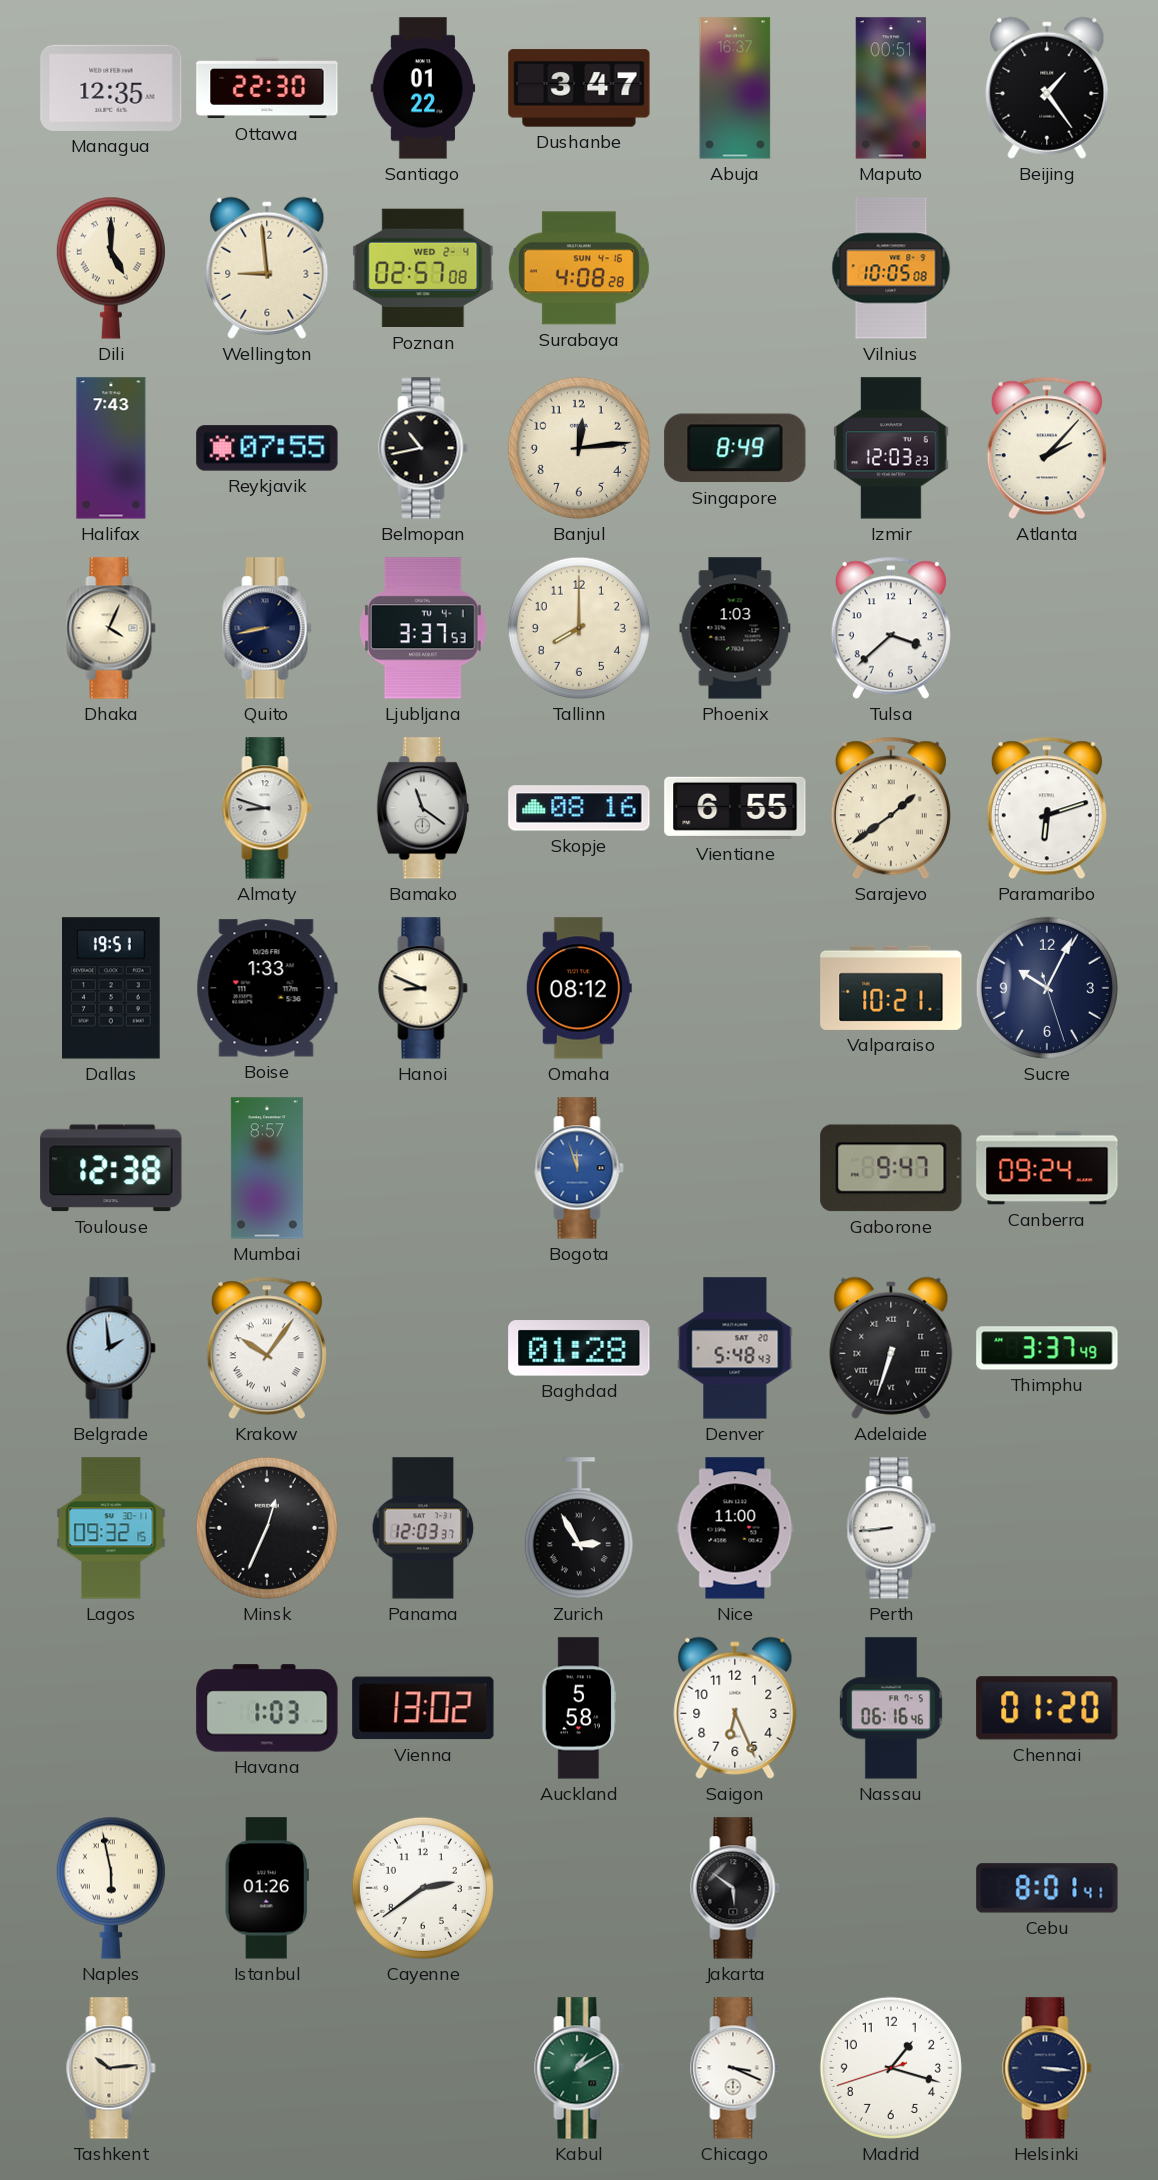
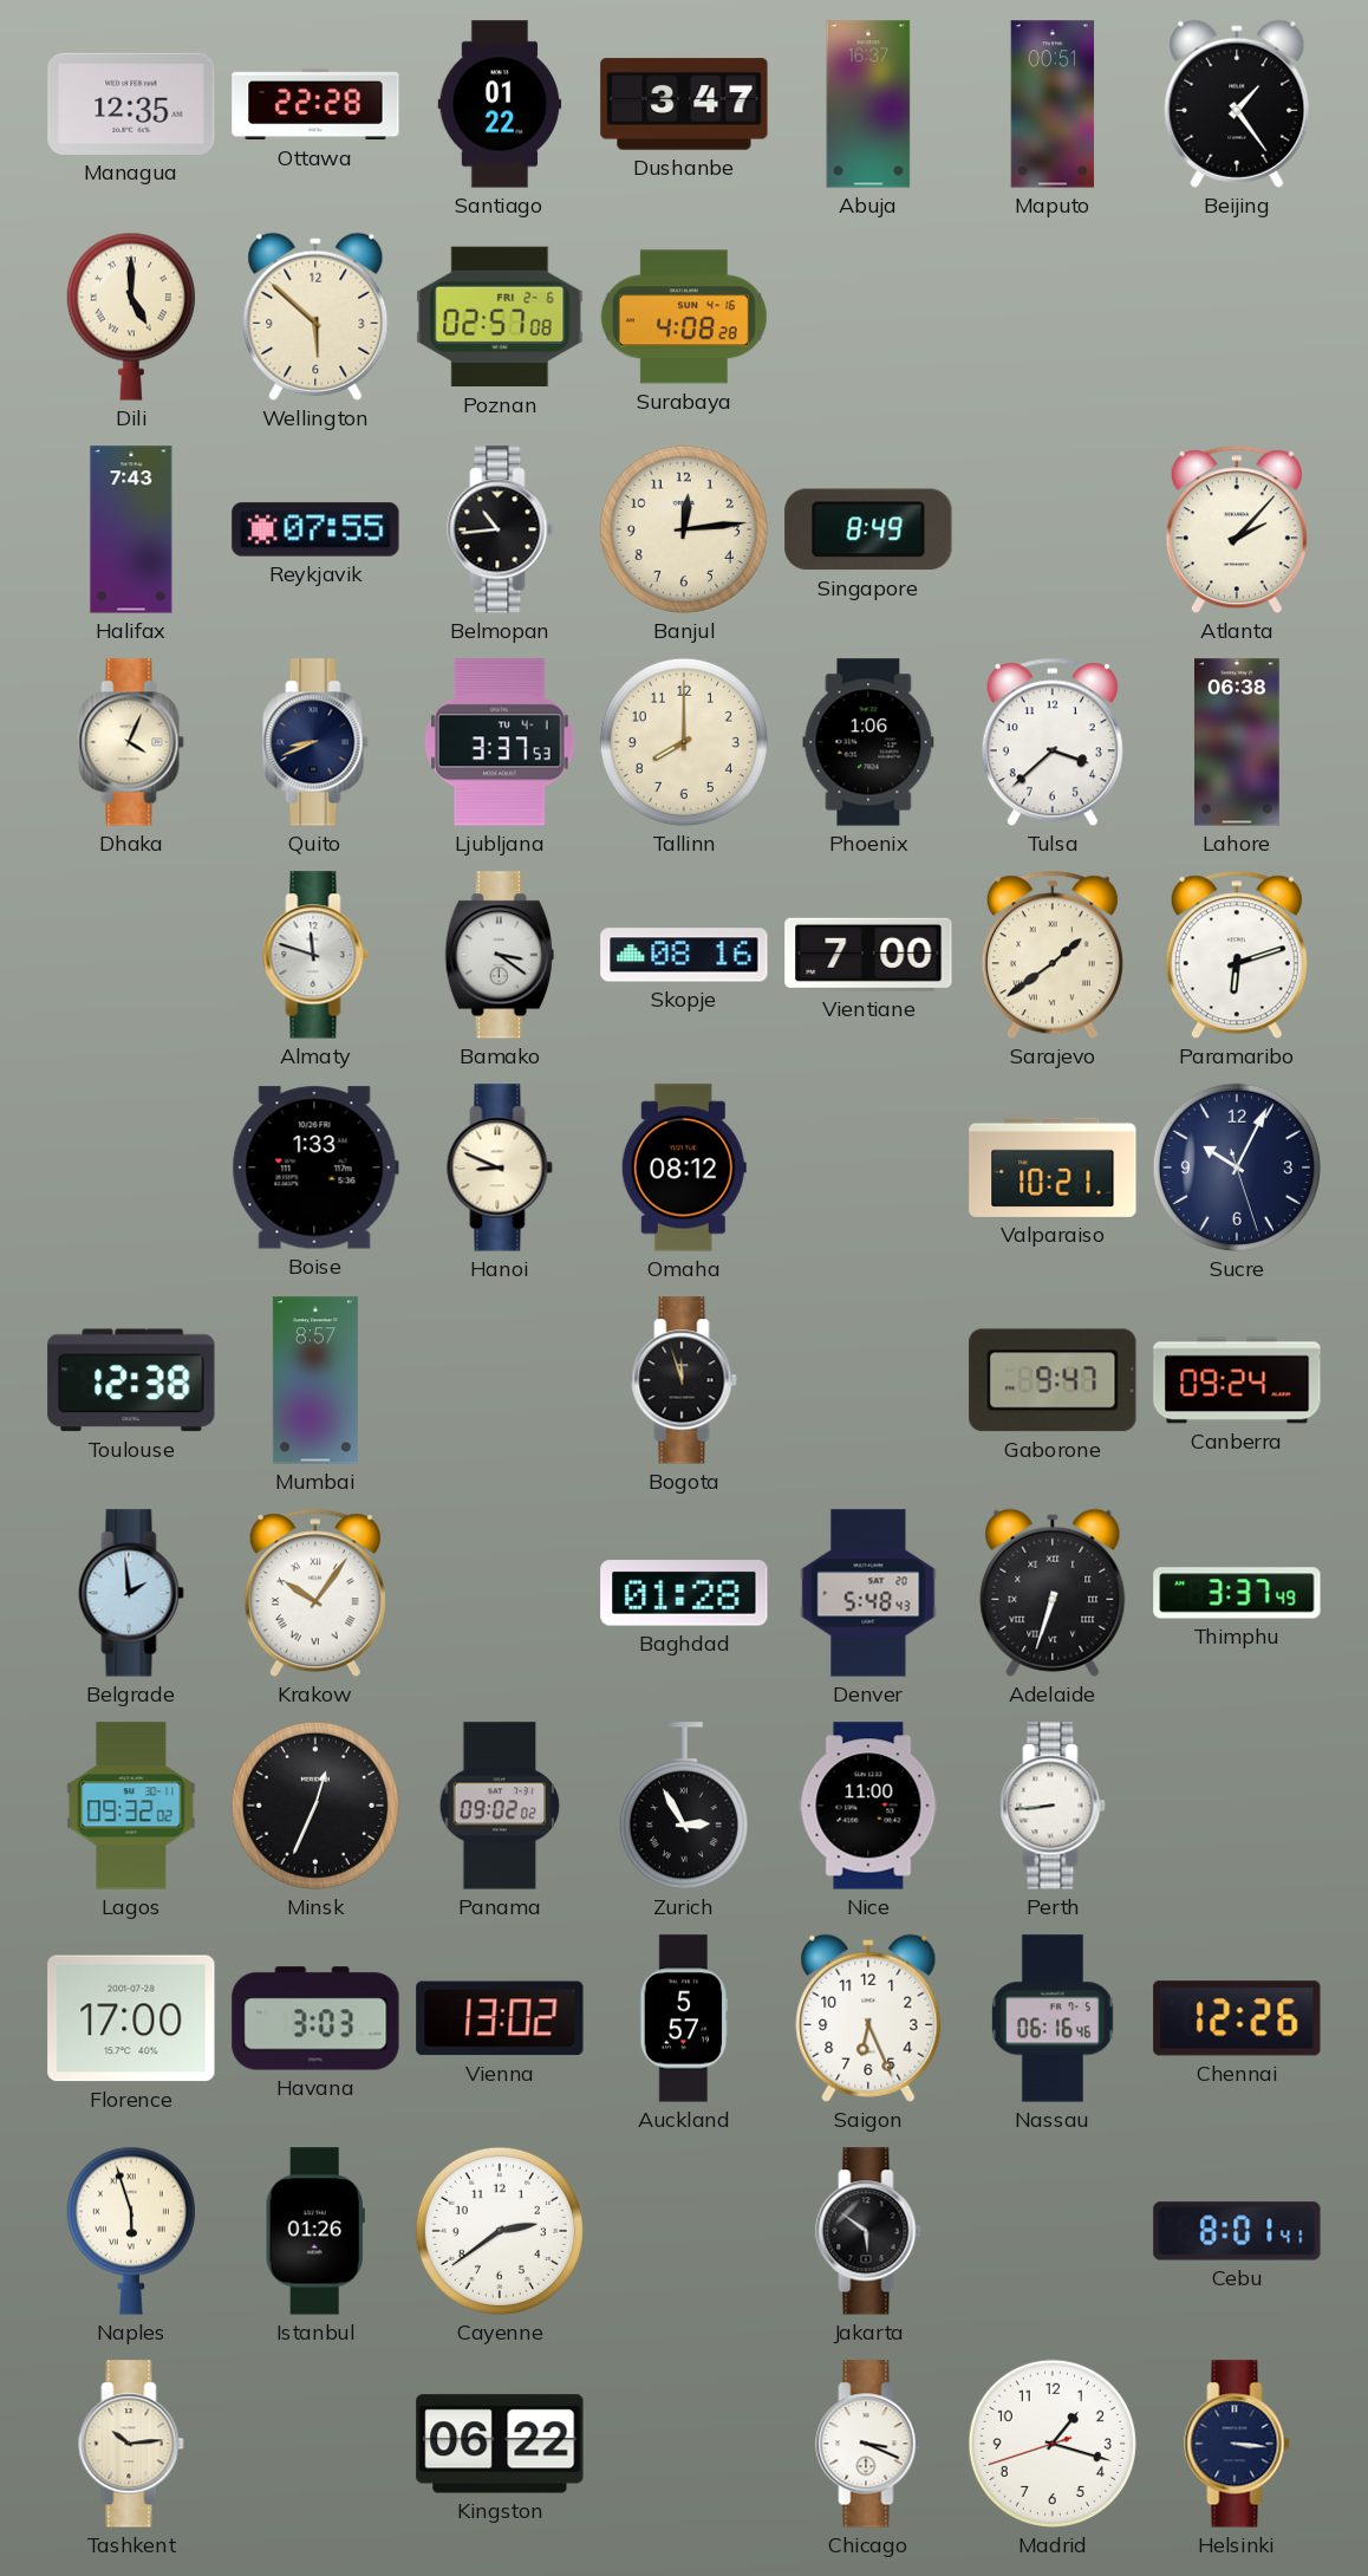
Ottawa: 22:30 -> 22:28
Wellington: 8:59 -> 5:52
Poznan date: WED 2-4 -> FRI 2-6
Vilnius: 10:05 -> none
Belmopan: 10:43 -> 10:44
Izmir: 12:03 -> none
Quito: 8:43 -> 8:41
Phoenix: 1:03 -> 1:06
Lahore: none -> 06:38
Almaty: 8:48 -> 11:48
Bamako: 11:21 -> 3:21
Vientiane: 6:55 -> 7:00
Dallas: 19:51 -> none
Bogota dial: blue -> black
Lagos: 09:32:15 -> 09:32:02
Panama: 12:03 -> 09:02
Florence: none -> 17:00
Havana: 1:03 -> 3:03
Auckland: 5:58 -> 5:57
Chennai: 01:20 -> 12:26
Naples: 5:58 -> 5:57
Kingston: none -> 06:22
Kabul: 1:10 -> none
